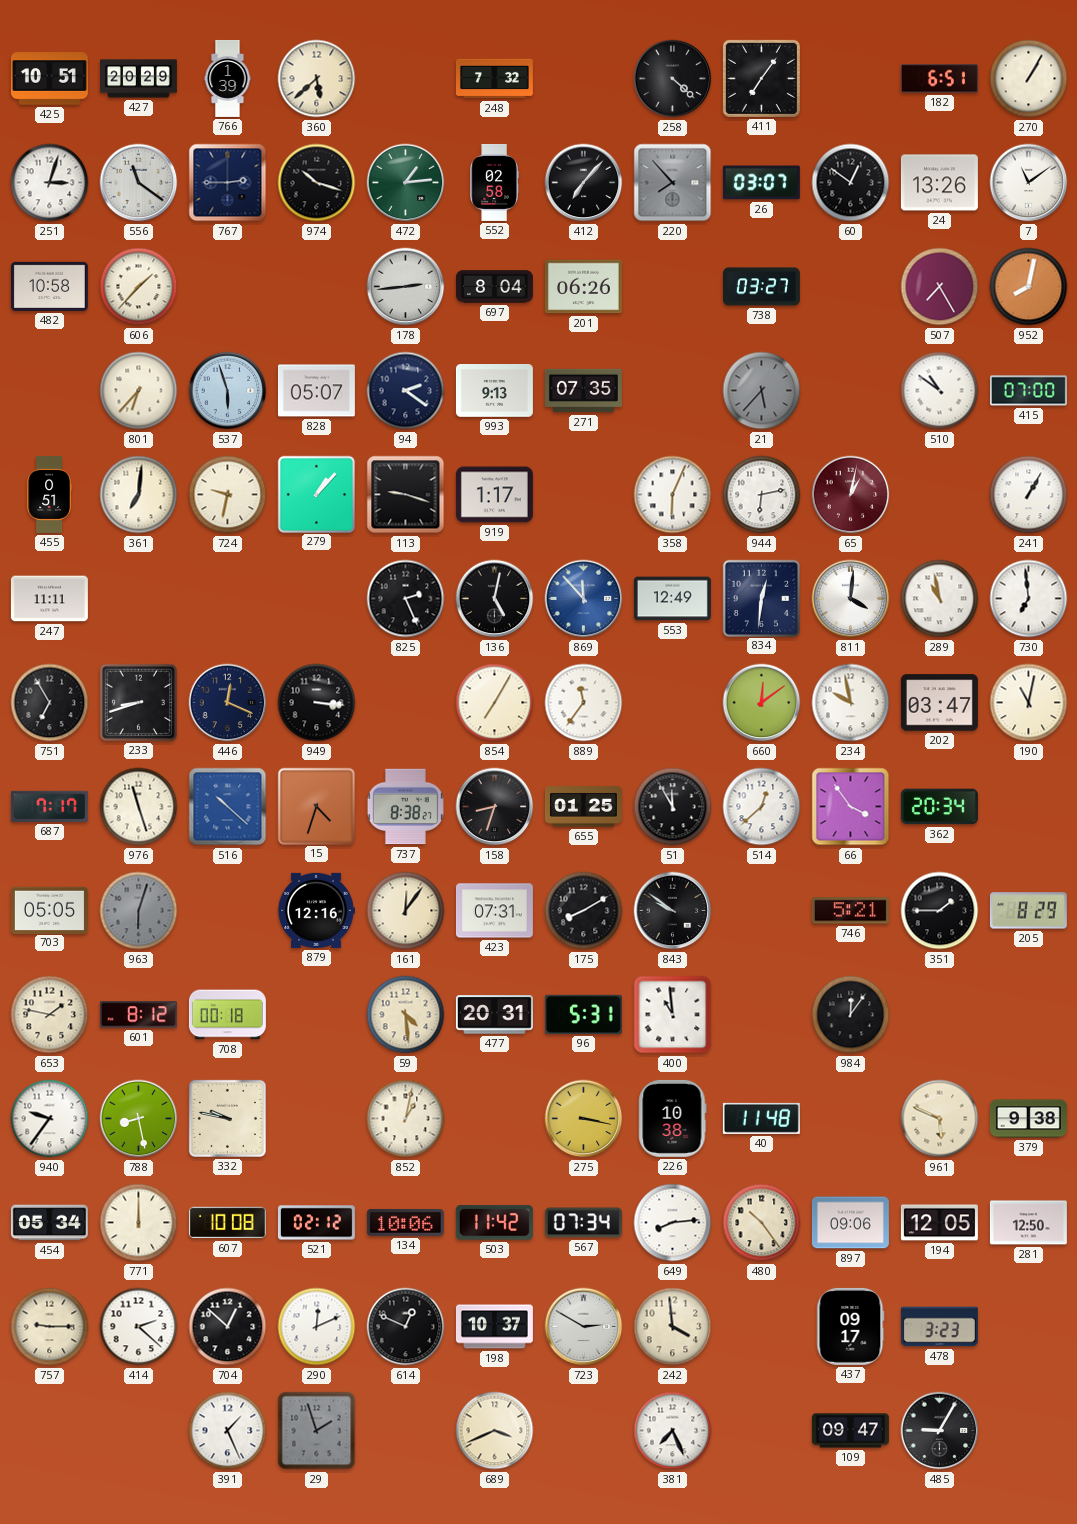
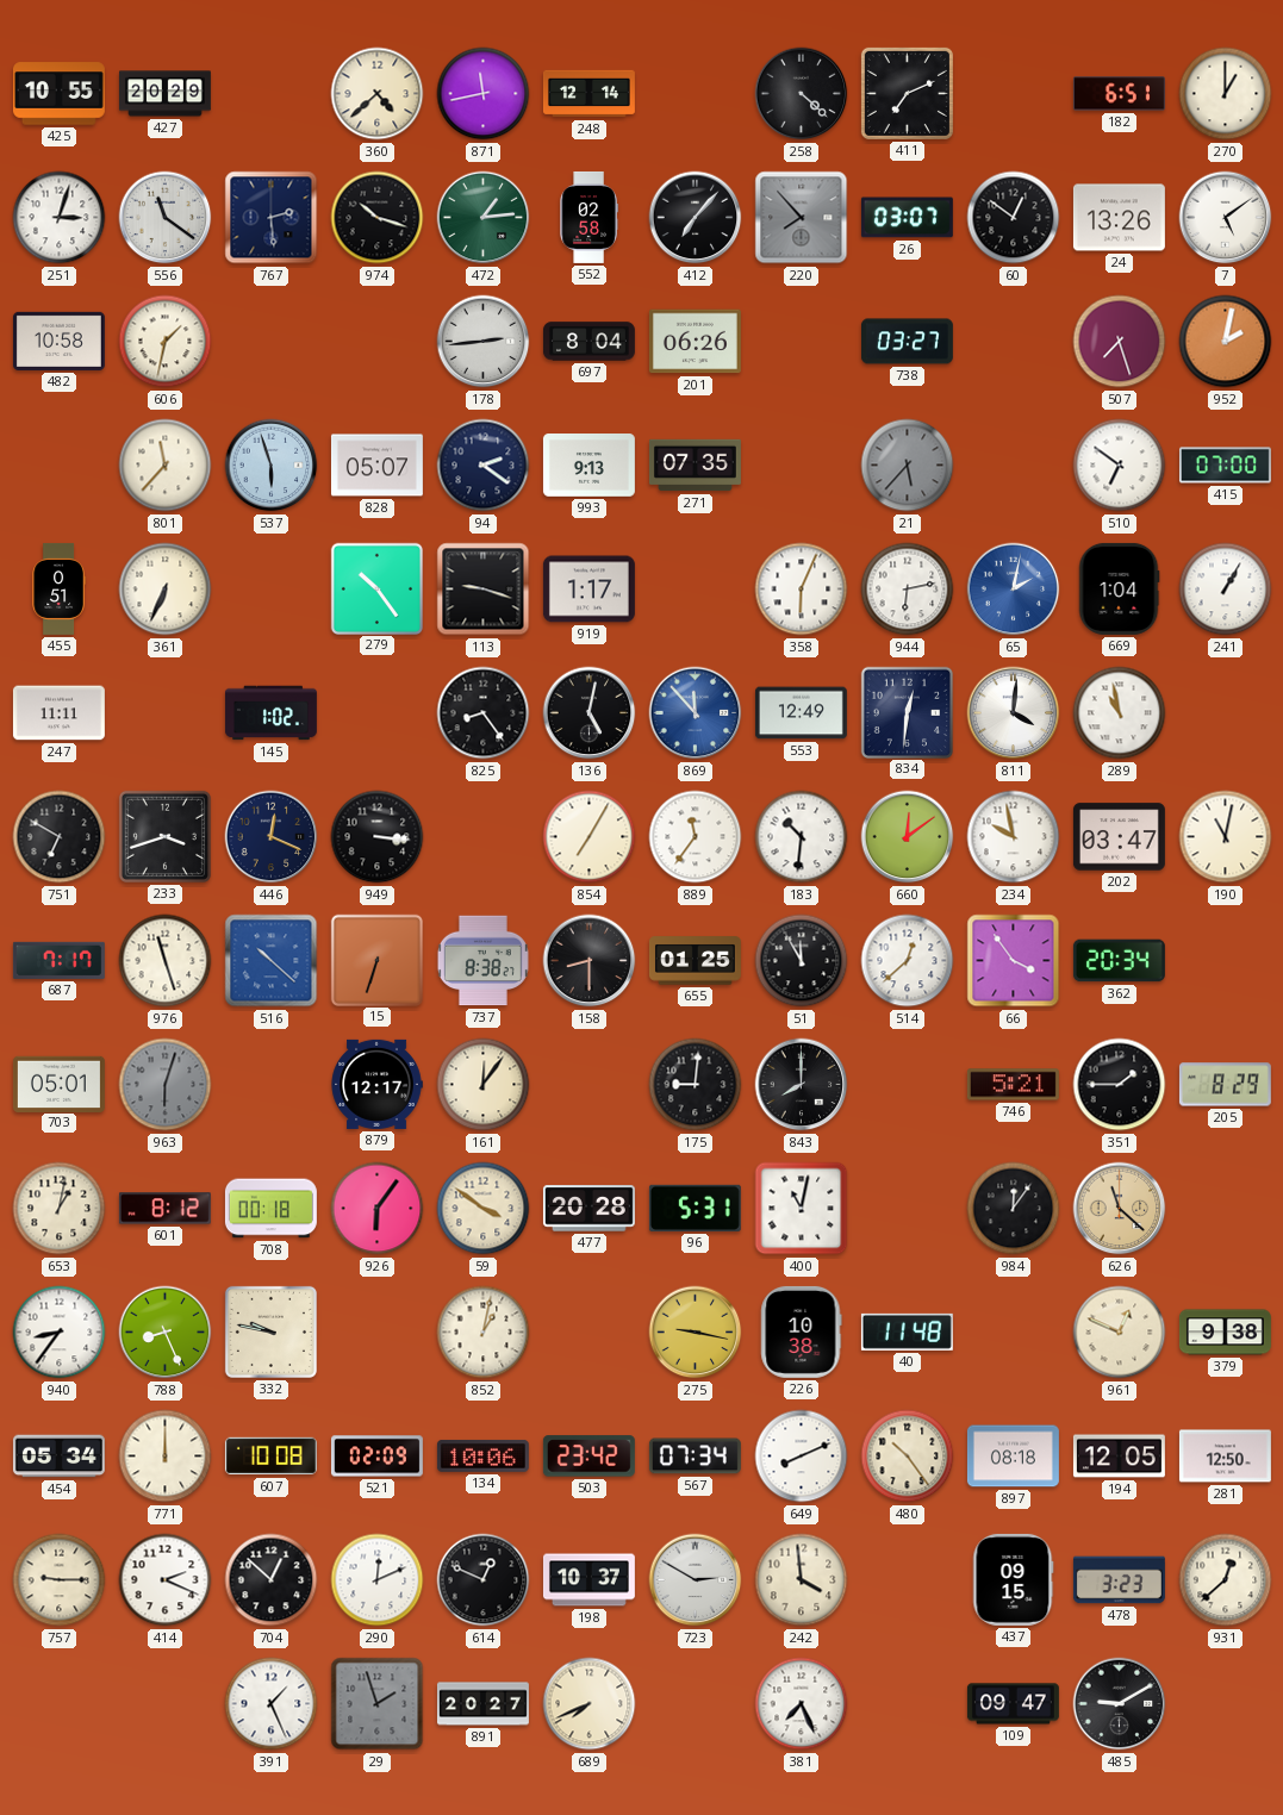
425: 10:51 -> 10:55
766: 1:39 -> none
360: 5:38 -> 4:38
871: none -> 11:43
248: 7:32 -> 12:14
411: 7:06 -> 7:11
270: 1:05 -> 1:00
767: 2:45 -> 2:29
7: 11:09 -> 5:09
606: 1:37 -> 1:32
507: 7:25 -> 7:27
952: 8:02 -> 2:02
801: 6:37 -> 11:37
510: 10:51 -> 6:51
361: 7:01 -> 6:34
724: 9:32 -> none
279: 1:07 -> 10:24
65: 1:02 -> 2:02
65 dial: burgundy -> blue
669: none -> 1:04
145: none -> 1:02
825: 2:26 -> 8:24
730: 6:59 -> none
751: 6:55 -> 6:50
233: 8:42 -> 3:42
183: none -> 10:31
15: 4:33 -> 6:33
158: 8:33 -> 8:30
703: 05:05 -> 05:01
879: 12:16 -> 12:17
423: 07:31 -> none
175: 8:10 -> 9:01
843: 9:51 -> 8:00
653: 1:47 -> 1:02
926: none -> 6:06
59: 4:29 -> 3:51
477: 20:31 -> 20:28
400: 10:59 -> 11:02
626: none -> 11:22
940: 9:36 -> 8:36
788: 8:28 -> 8:26
275: 3:17 -> 9:17
961: 5:49 -> 12:49
521: 02:12 -> 02:09
503: 11:42 -> 23:42
649: 8:14 -> 8:11
897: 09:06 -> 08:18
414: 2:22 -> 2:19
437: 09:17 -> 09:15
931: none -> 12:38
891: none -> 20:27
689: 3:41 -> 7:41
485: 9:05 -> 9:10
